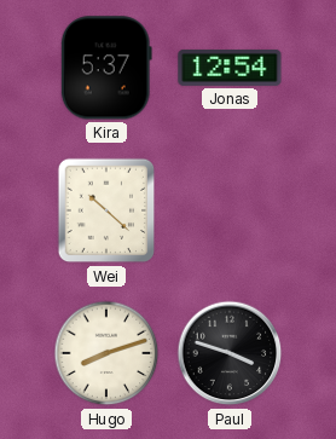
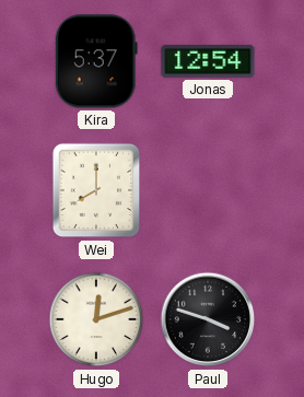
Wei: 10:22 -> 8:00
Hugo: 8:12 -> 12:12
